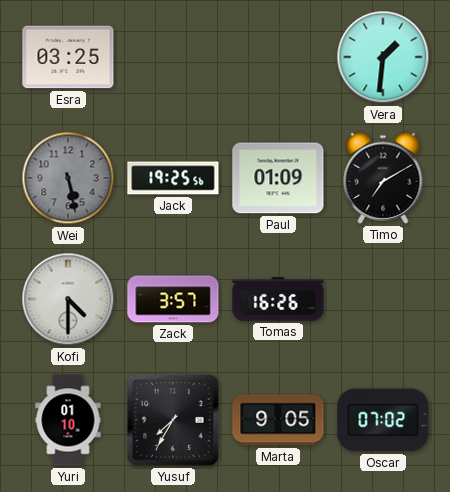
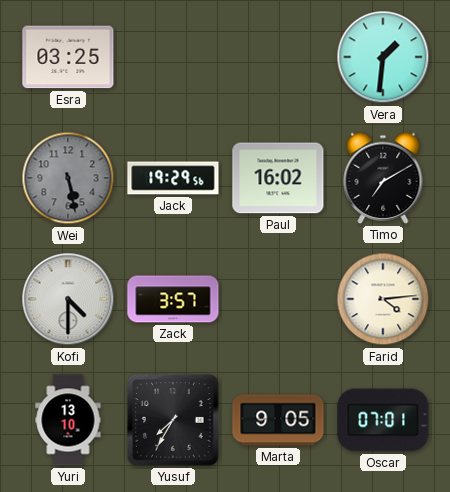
Jack: 19:25 -> 19:29
Paul: 01:09 -> 16:02
Tomas: 16:26 -> none
Farid: none -> 4:14
Yuri: 01:10 -> 13:10
Oscar: 07:02 -> 07:01
